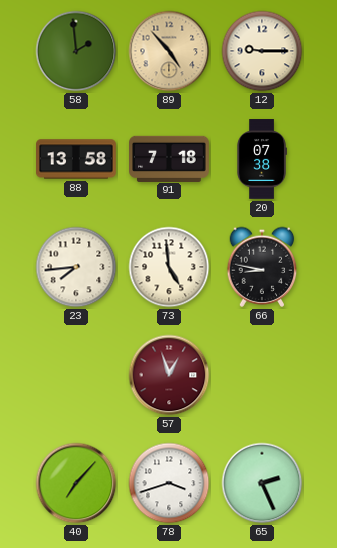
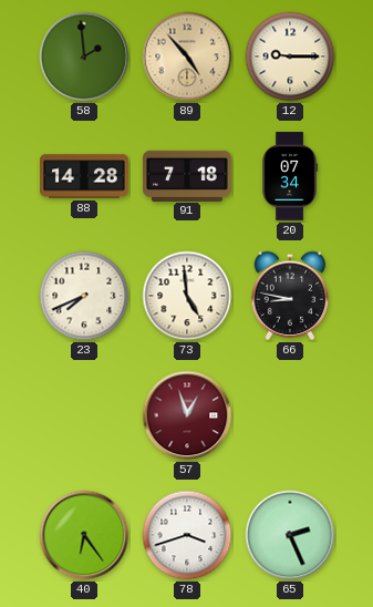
88: 13:58 -> 14:28
20: 07:38 -> 07:34
23: 7:44 -> 7:41
40: 7:07 -> 6:24
